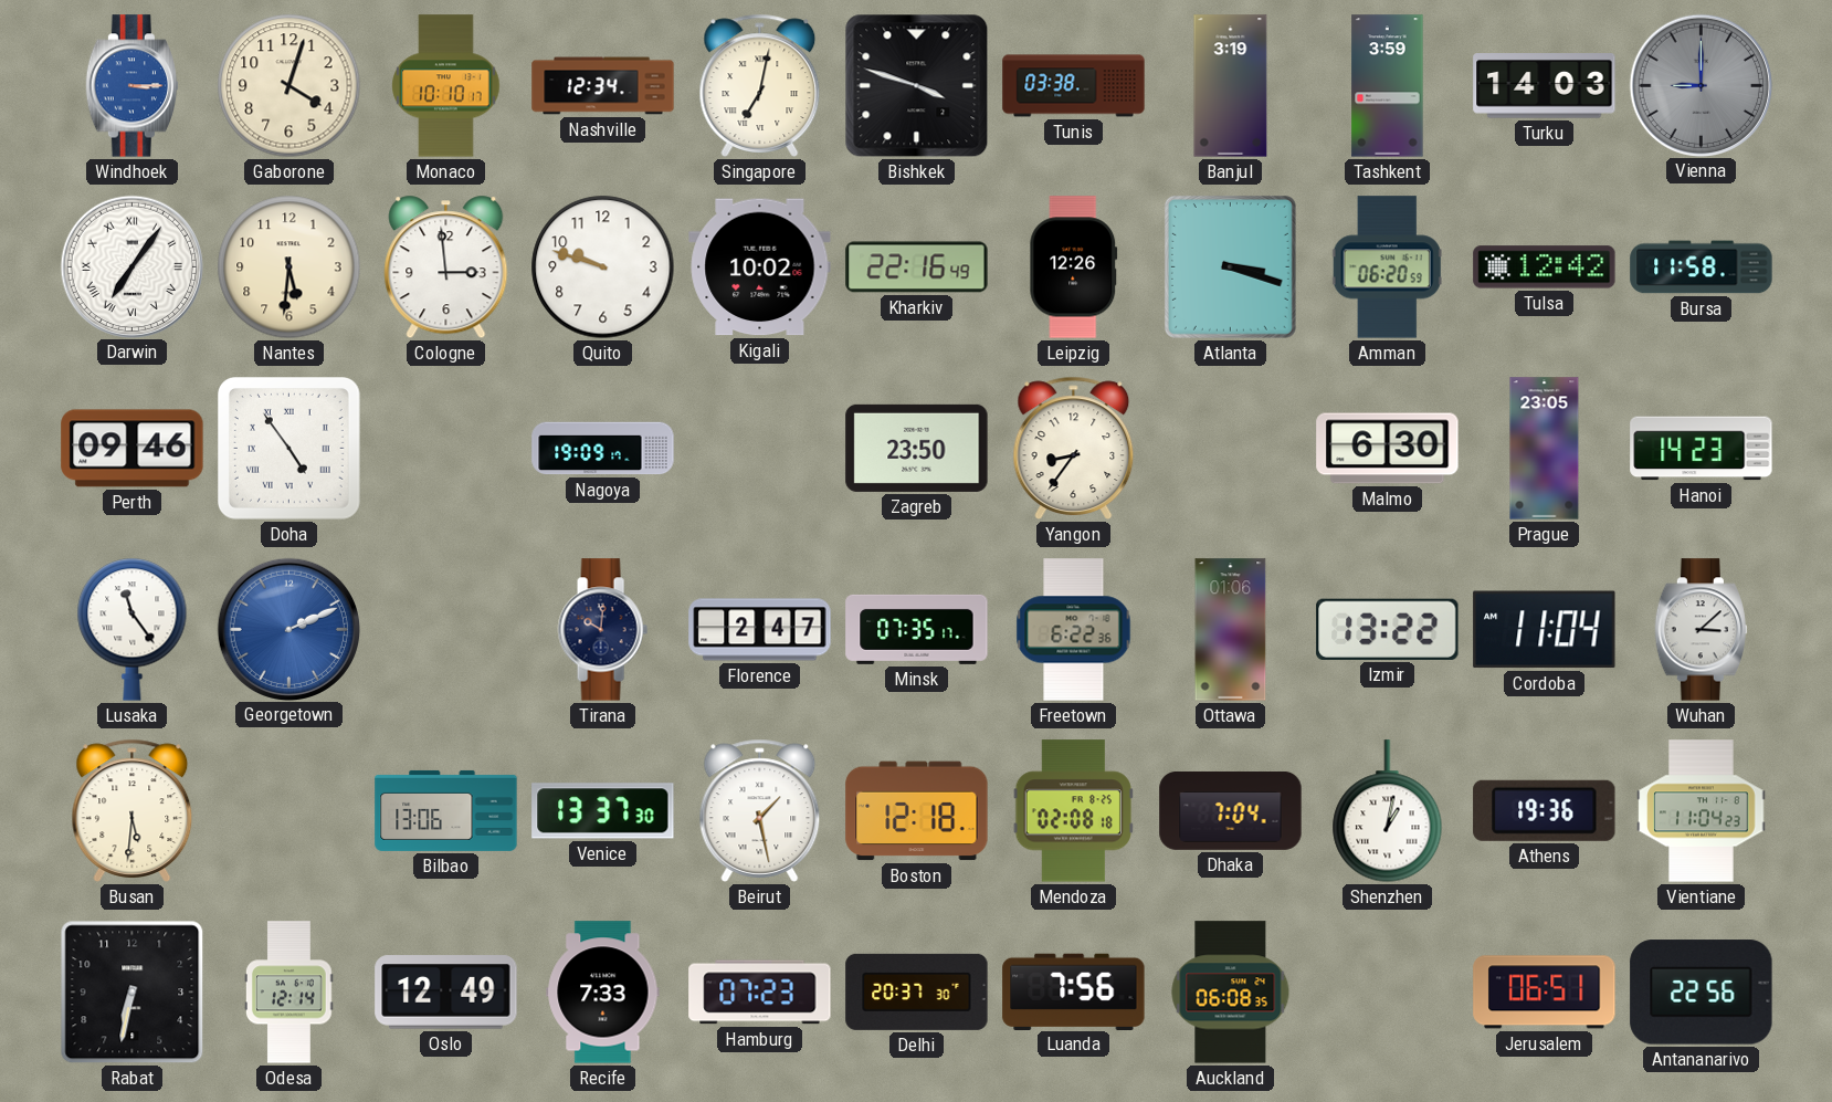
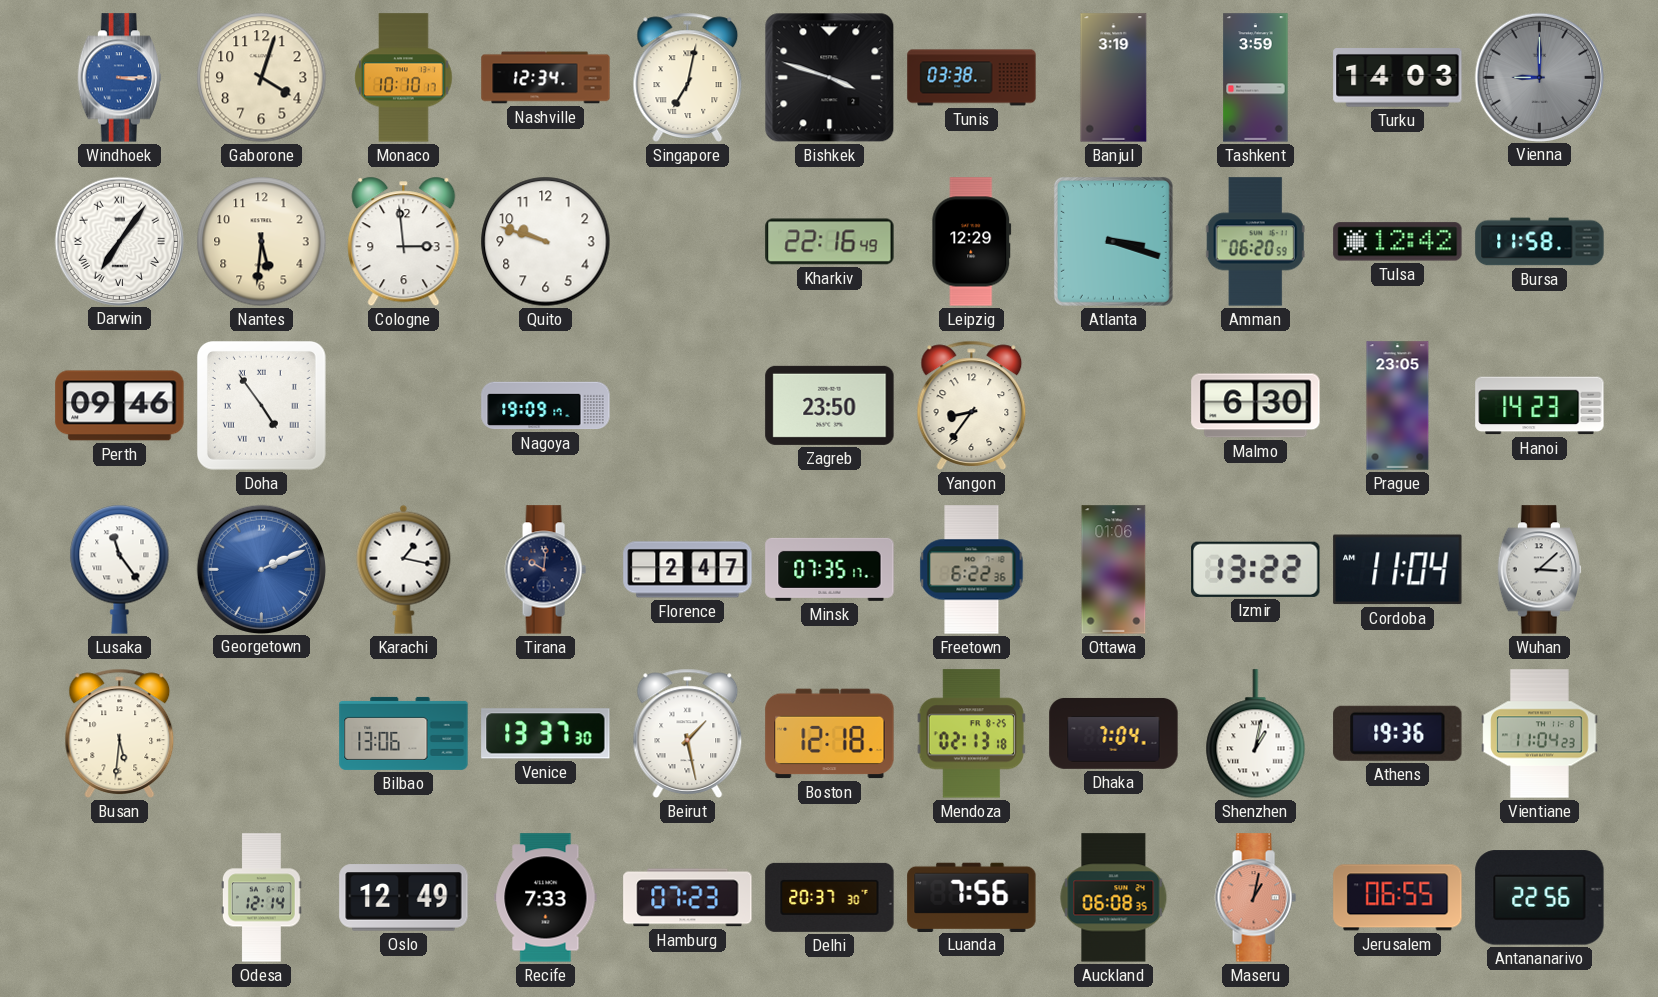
Kigali: 10:02 -> none
Leipzig: 12:26 -> 12:29
Karachi: none -> 1:17
Mendoza: 02:08 -> 02:13
Rabat: 6:32 -> none
Maseru: none -> 1:02
Jerusalem: 06:51 -> 06:55
